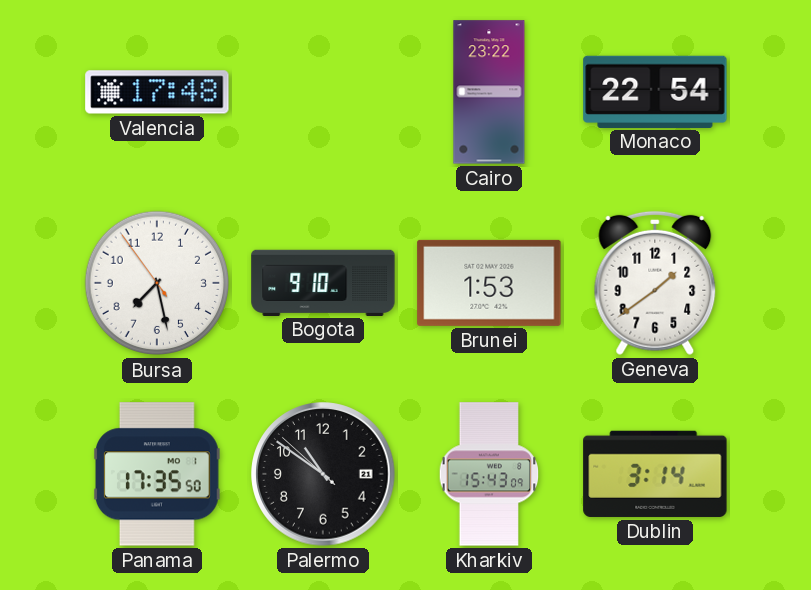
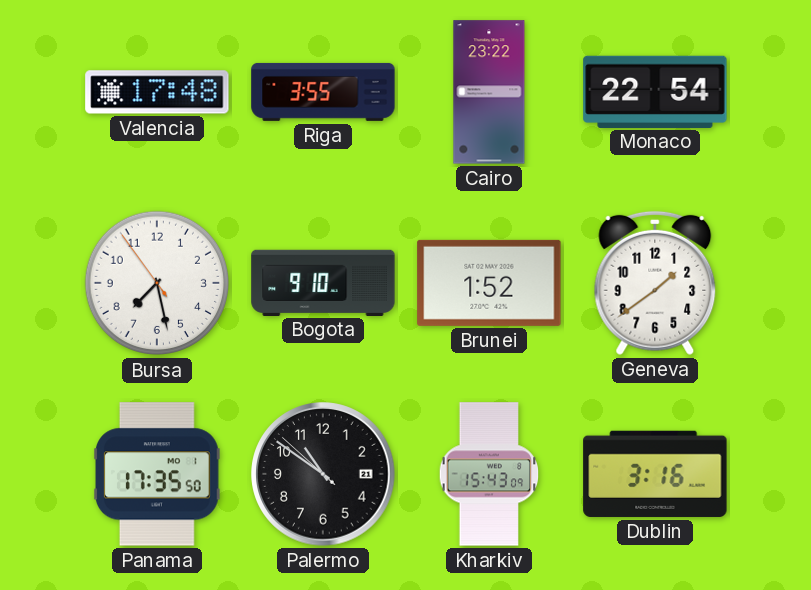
Riga: none -> 3:55
Brunei: 1:53 -> 1:52
Dublin: 3:14 -> 3:16
